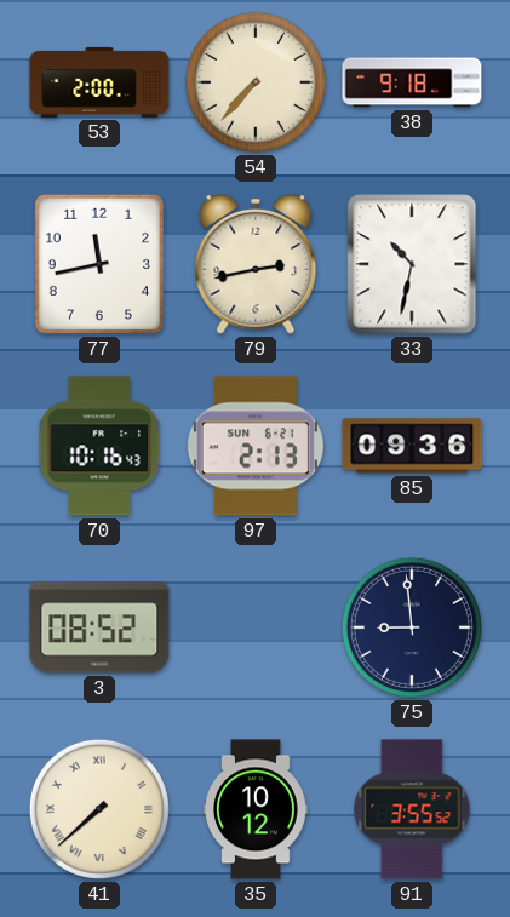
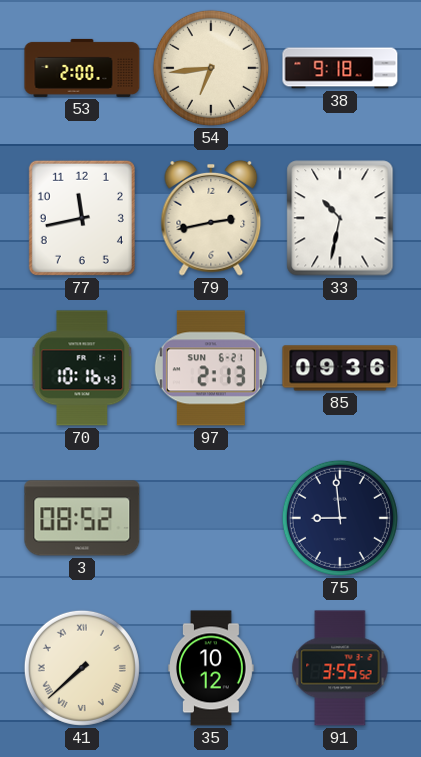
54: 7:37 -> 6:44
